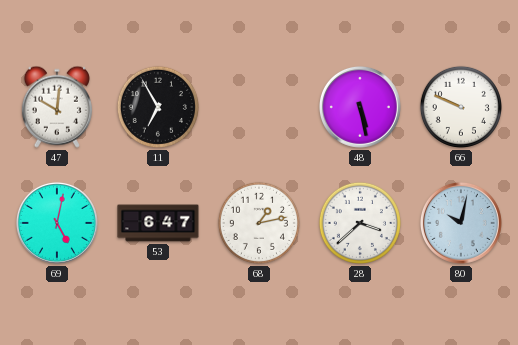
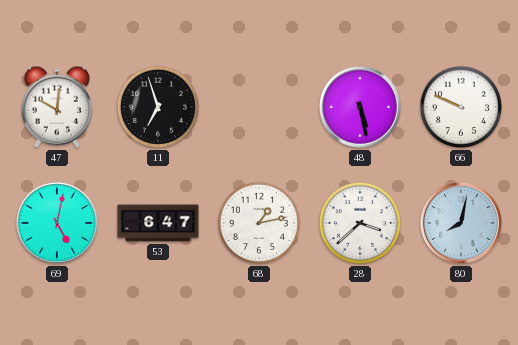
11: 6:55 -> 6:57
80: 10:02 -> 8:02
